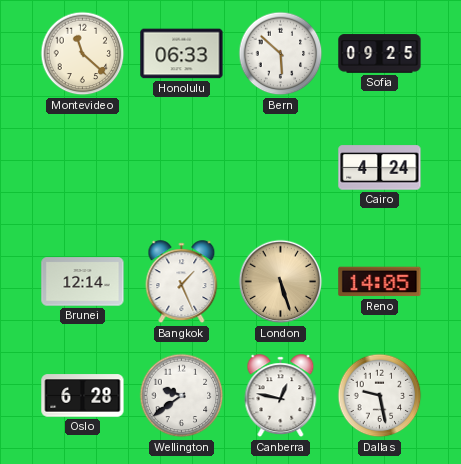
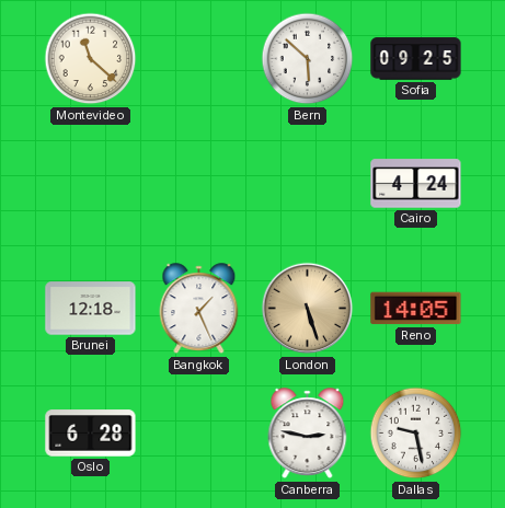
Honolulu: 06:33 -> none
Brunei: 12:14 -> 12:18
Wellington: 9:39 -> none
Canberra: 12:47 -> 2:47
